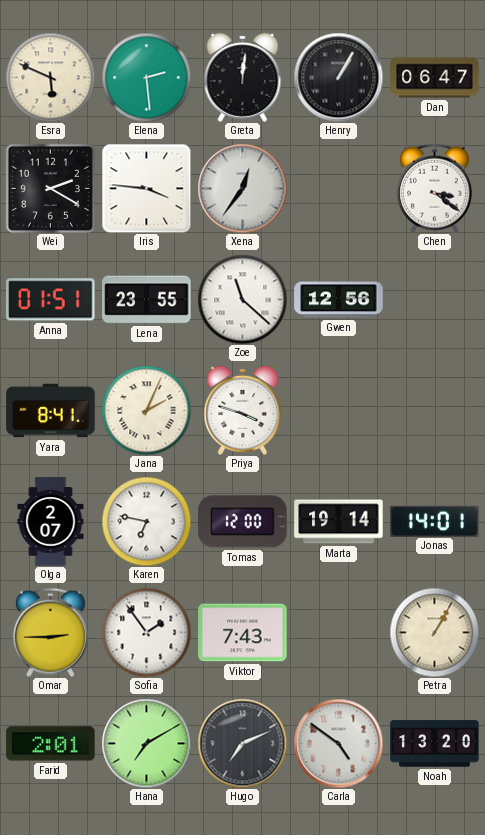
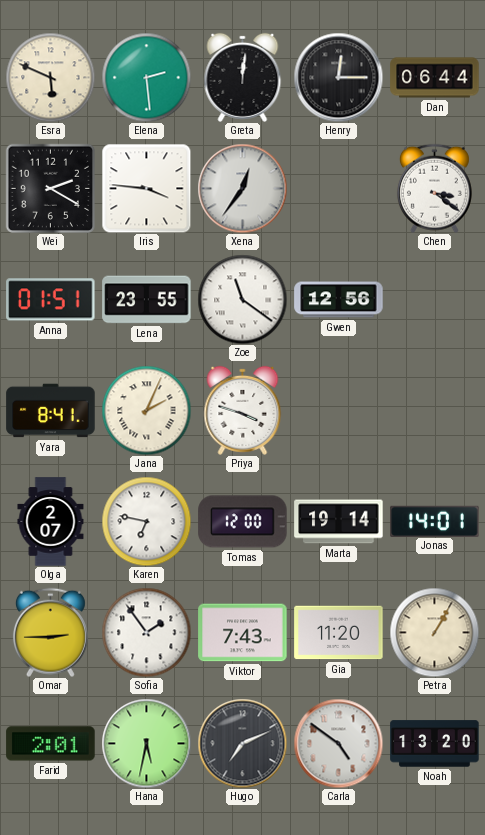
Henry: 1:05 -> 12:15
Dan: 06:47 -> 06:44
Zoe: 11:22 -> 11:21
Gia: none -> 11:20
Hana: 7:10 -> 5:32
